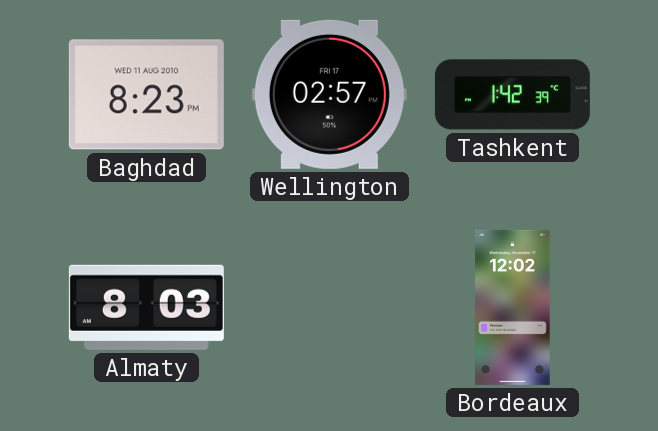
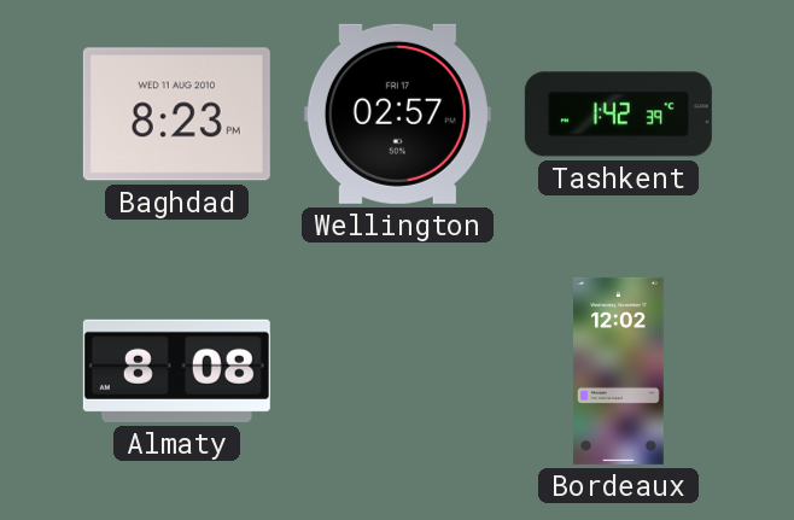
Almaty: 8:03 -> 8:08
